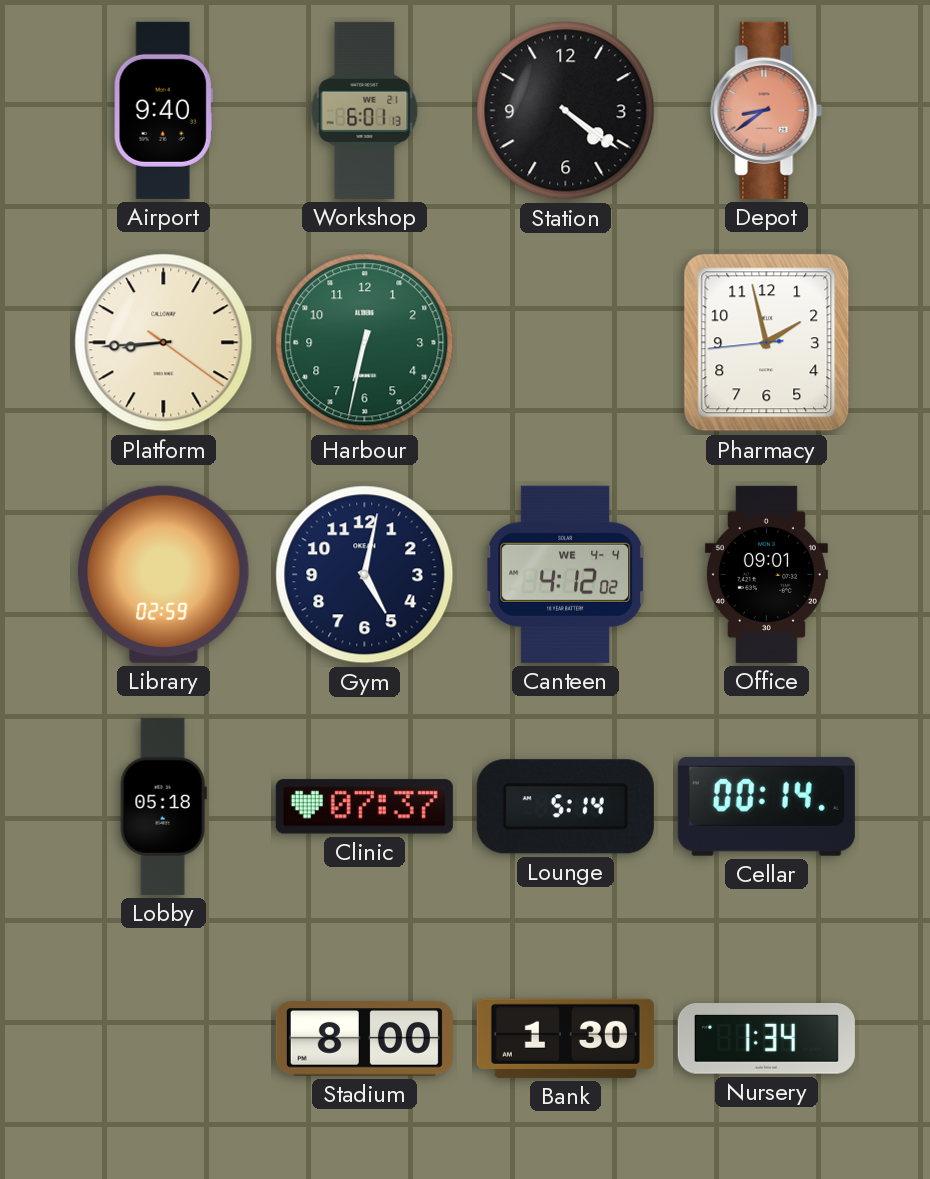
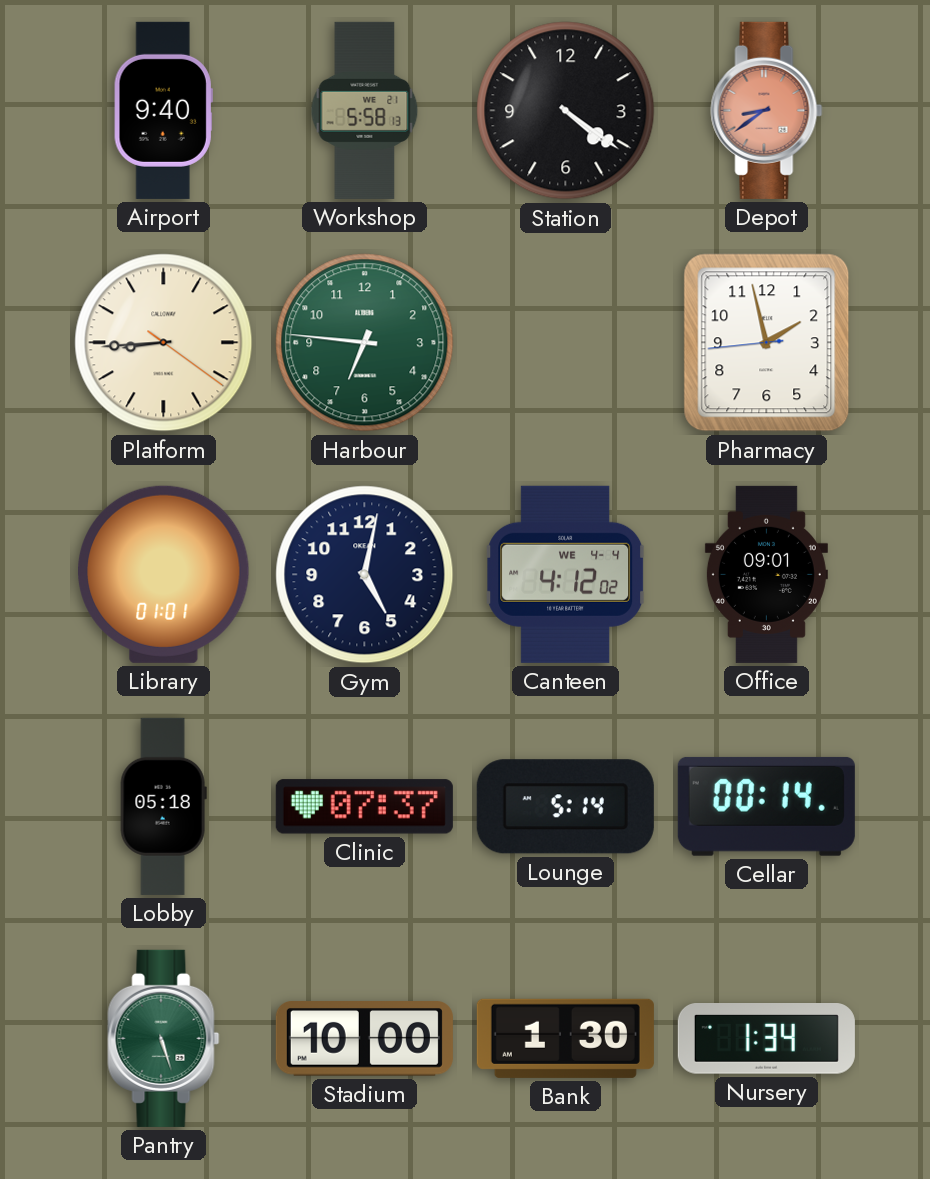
Workshop: 6:01 -> 5:58
Harbour: 6:32 -> 6:46
Library: 02:59 -> 01:01
Pantry: none -> 5:27
Stadium: 8:00 -> 10:00
